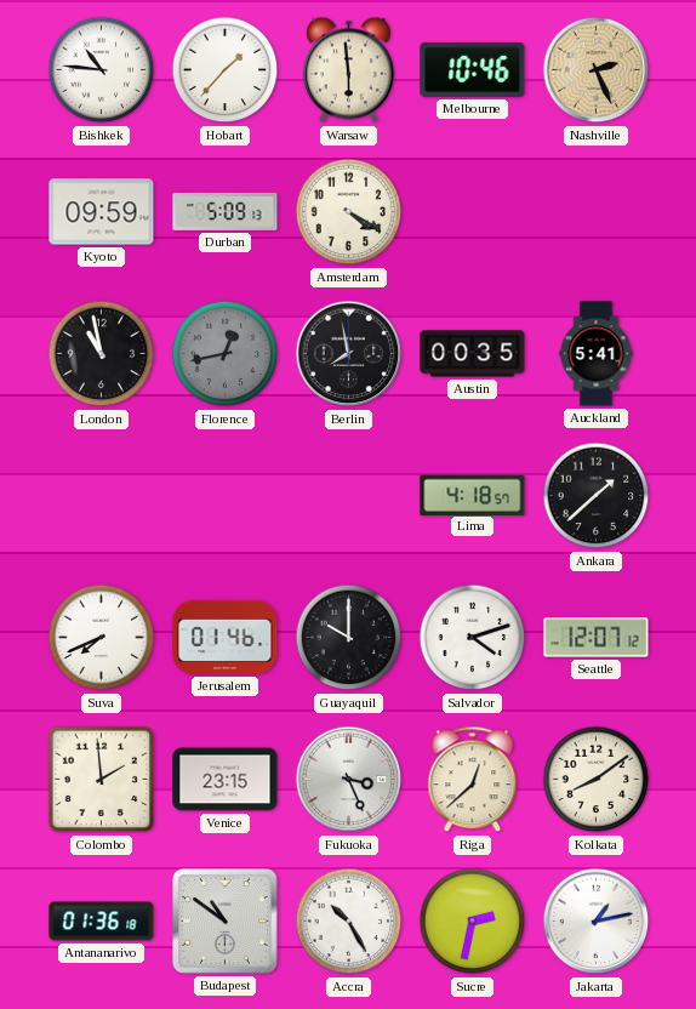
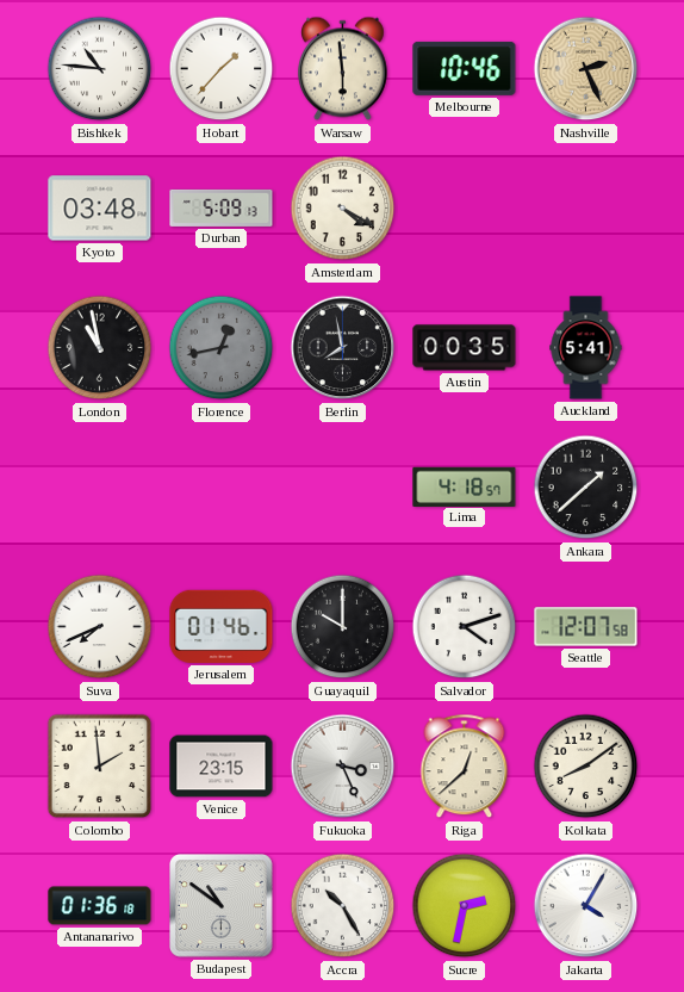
Kyoto: 09:59 -> 03:48
Seattle: 12:07:12 -> 12:07:58
Jakarta: 1:13 -> 4:05
